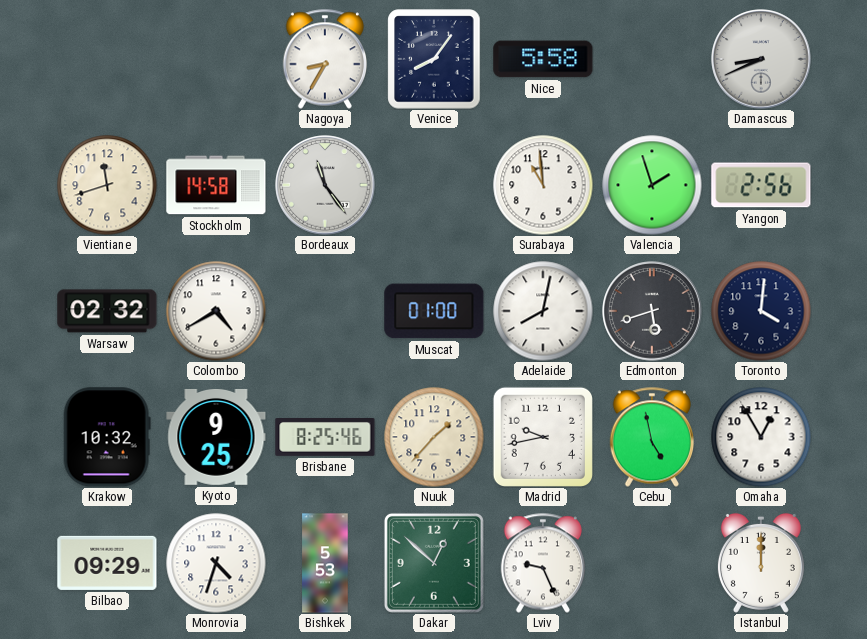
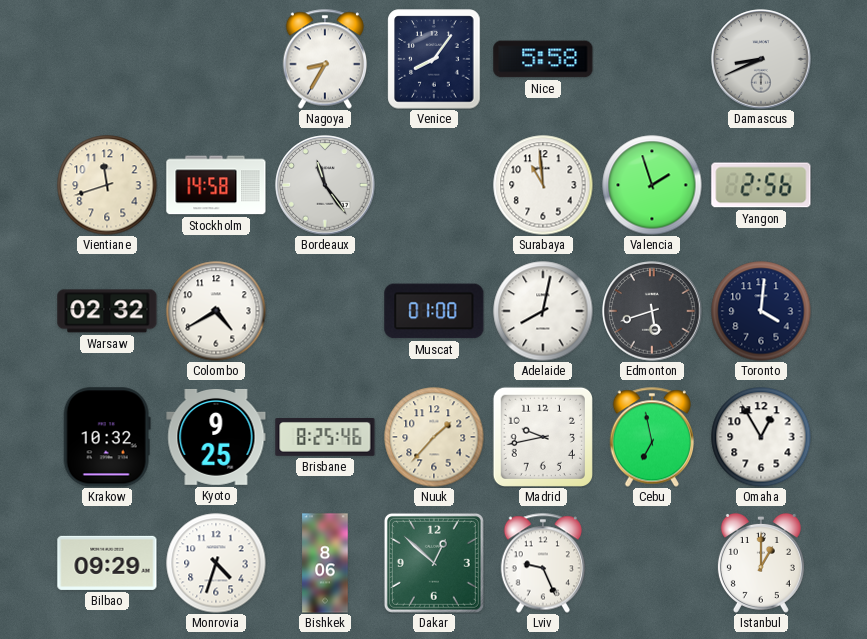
Cebu: 4:58 -> 6:58
Bishkek: 5:53 -> 8:06
Istanbul: 12:00 -> 1:00
